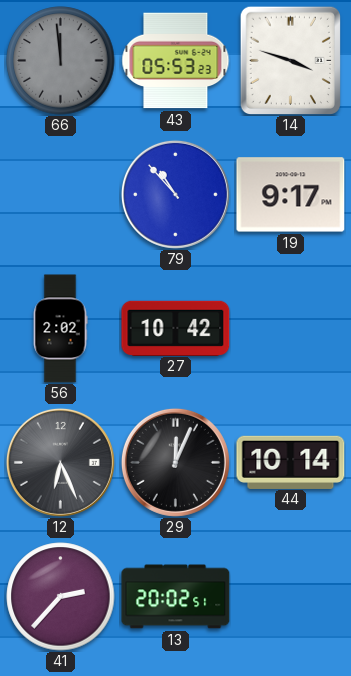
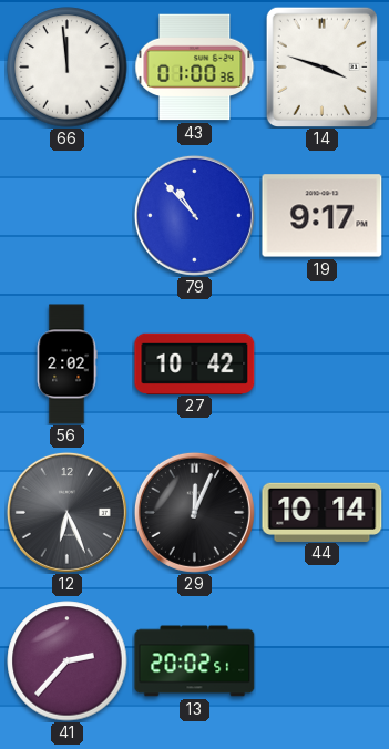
66 dial: grey -> white
43: 05:53 -> 01:00
